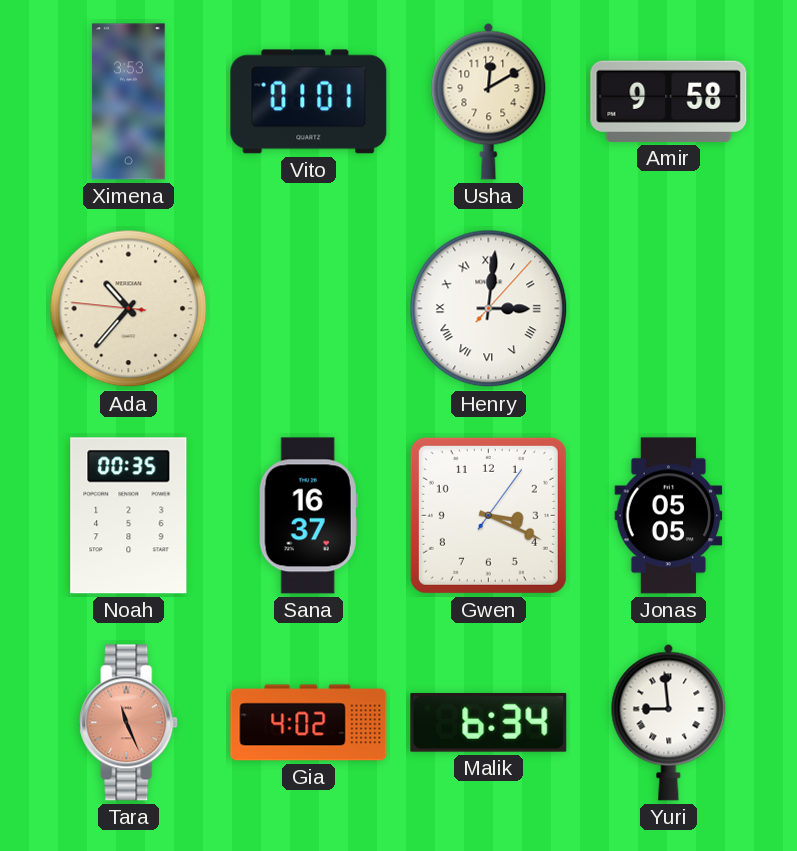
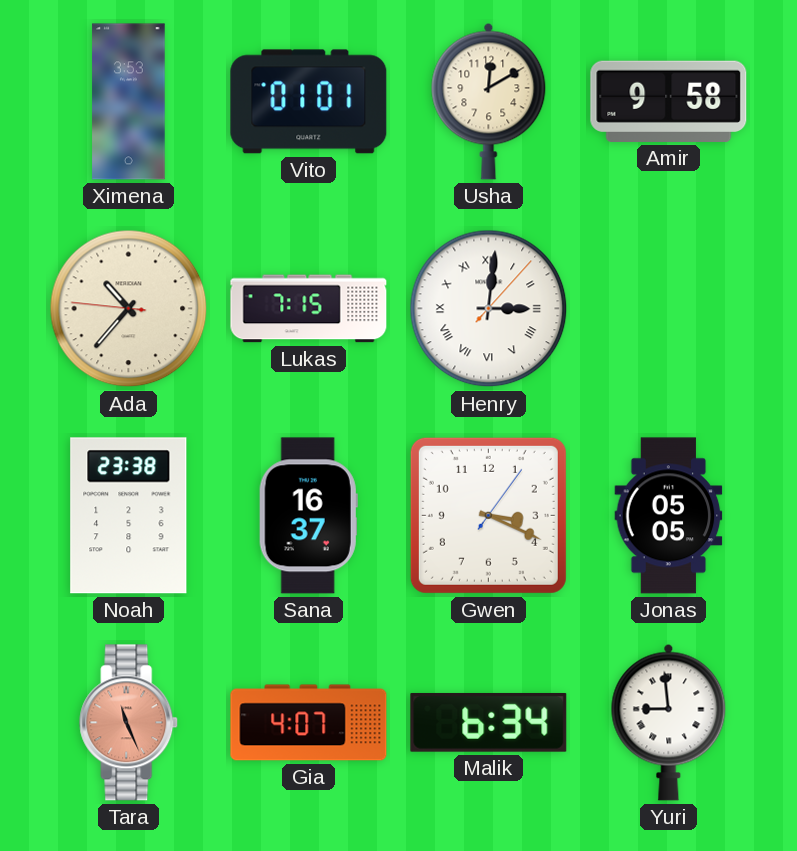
Lukas: none -> 7:15
Noah: 00:35 -> 23:38
Gia: 4:02 -> 4:07
